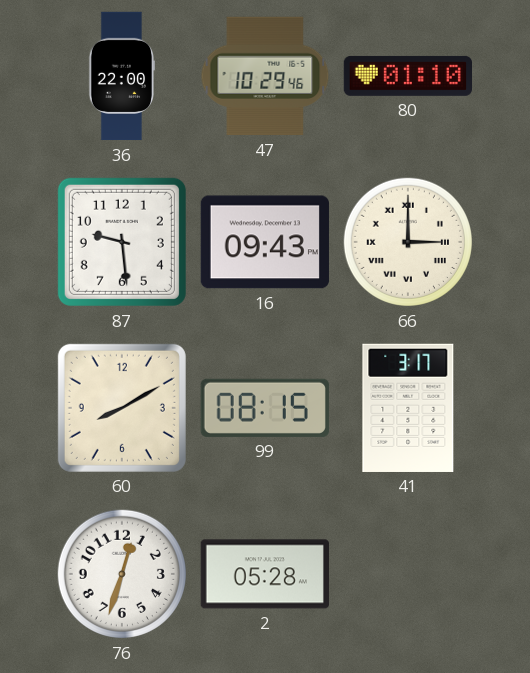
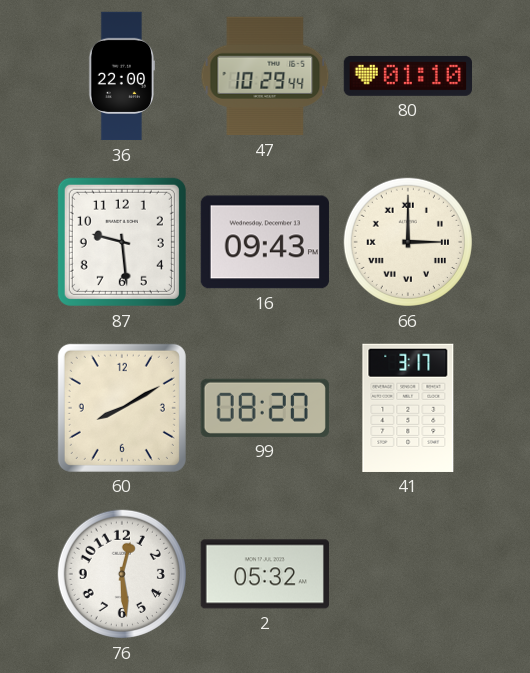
47: 10:29:46 -> 10:29:44
99: 08:15 -> 08:20
76: 12:33 -> 12:29
2: 05:28 -> 05:32
